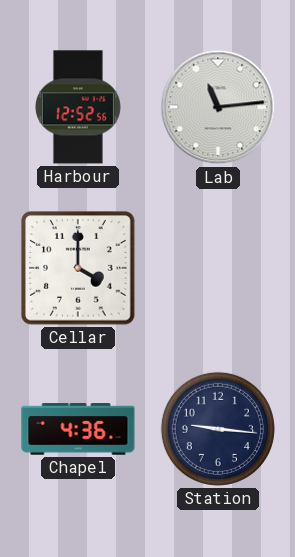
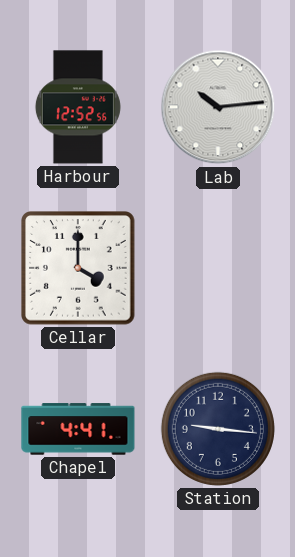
Lab: 11:14 -> 10:14
Chapel: 4:36 -> 4:41
